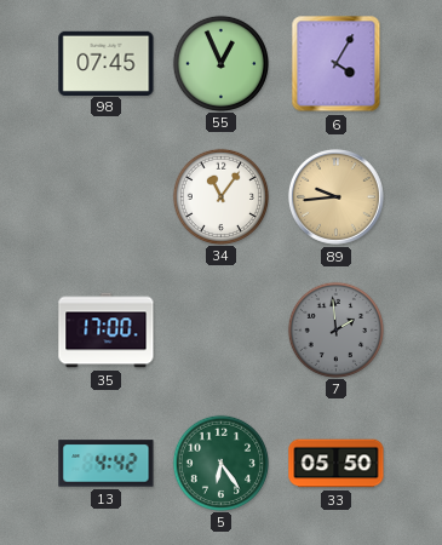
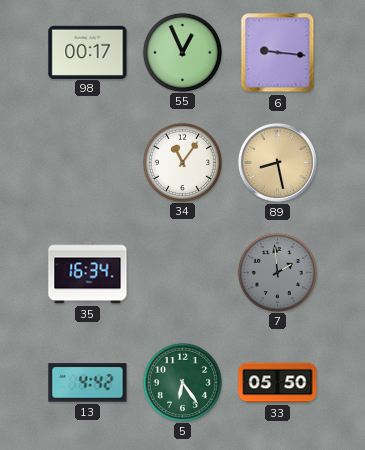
98: 07:45 -> 00:17
6: 4:05 -> 9:16
89: 9:44 -> 8:28
35: 17:00 -> 16:34
